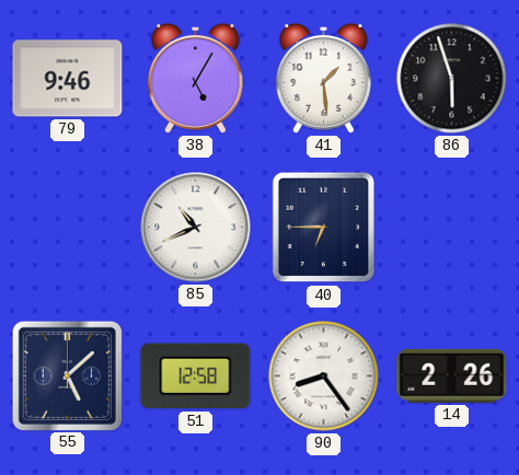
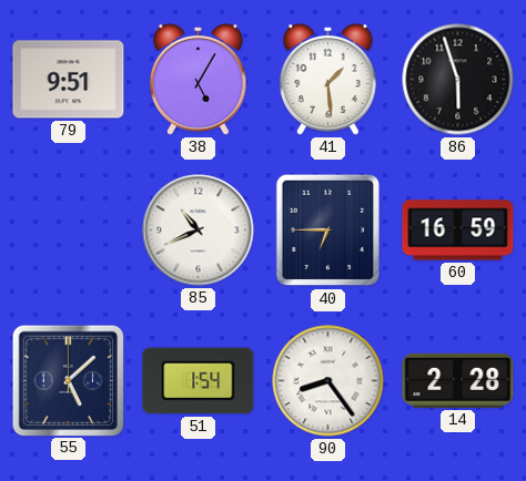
79: 9:46 -> 9:51
60: none -> 16:59
51: 12:58 -> 1:54
14: 2:26 -> 2:28
